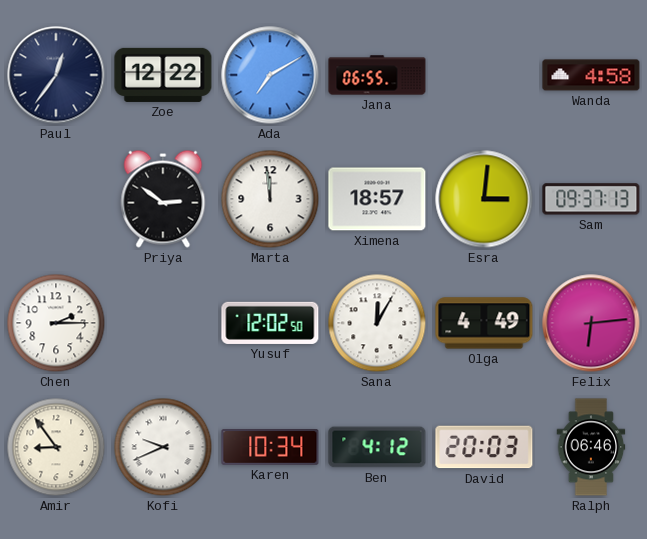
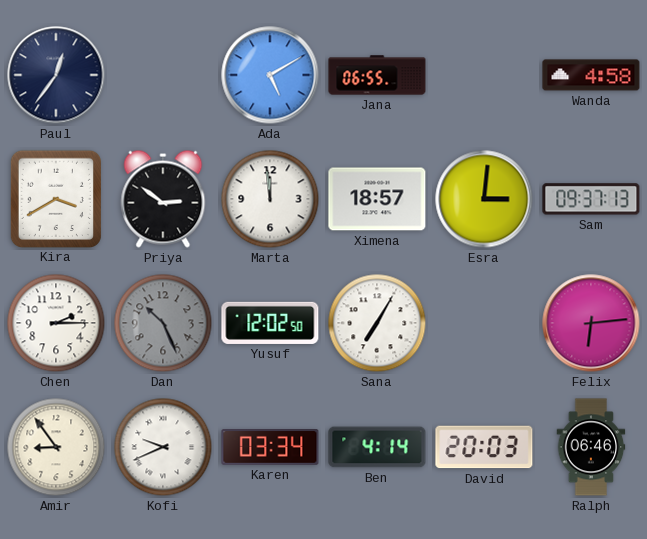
Zoe: 12:22 -> none
Ada: 7:10 -> 5:10
Kira: none -> 3:40
Dan: none -> 10:26
Sana: 12:05 -> 7:05
Olga: 4:49 -> none
Karen: 10:34 -> 03:34
Ben: 4:12 -> 4:14
